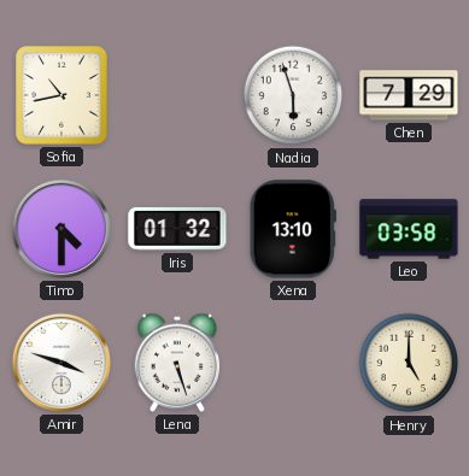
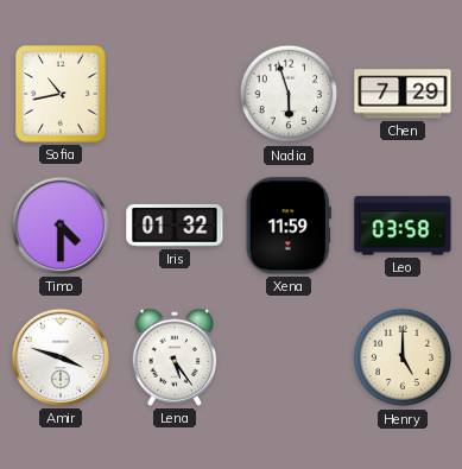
Xena: 13:10 -> 11:59
Lena: 5:27 -> 5:24
